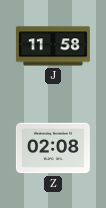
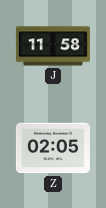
Z: 02:08 -> 02:05
